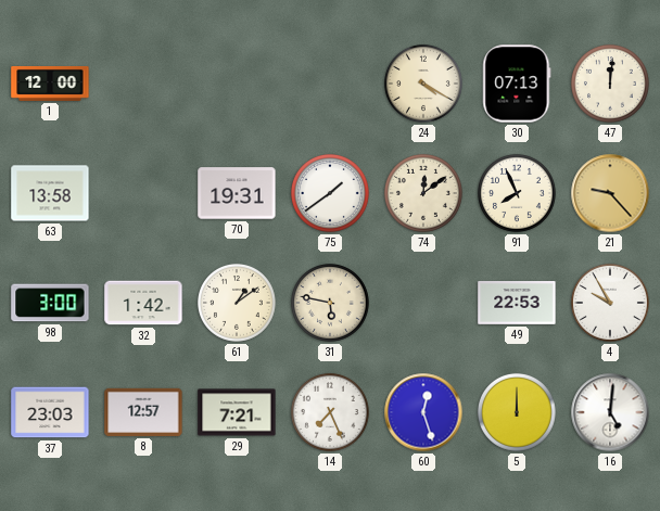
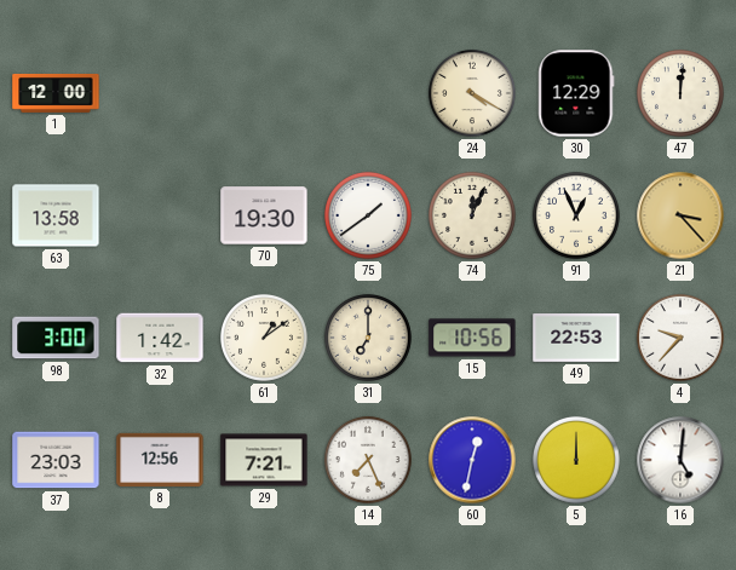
30: 07:13 -> 12:29
70: 19:31 -> 19:30
74: 12:09 -> 12:04
91: 7:56 -> 12:56
21: 9:23 -> 3:23
31: 5:47 -> 7:00
15: none -> 10:56
4: 9:55 -> 9:37
8: 12:57 -> 12:56
60: 12:27 -> 12:32
